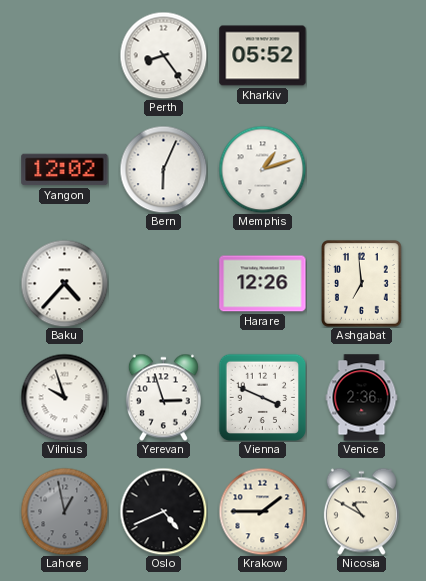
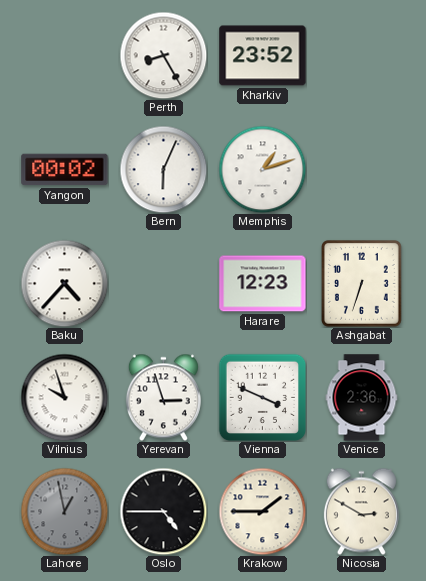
Perth: 8:24 -> 8:25
Kharkiv: 05:52 -> 23:52
Yangon: 12:02 -> 00:02
Harare: 12:26 -> 12:23
Ashgabat: 6:59 -> 6:33
Oslo: 4:41 -> 4:45
Nicosia: 10:50 -> 2:50
